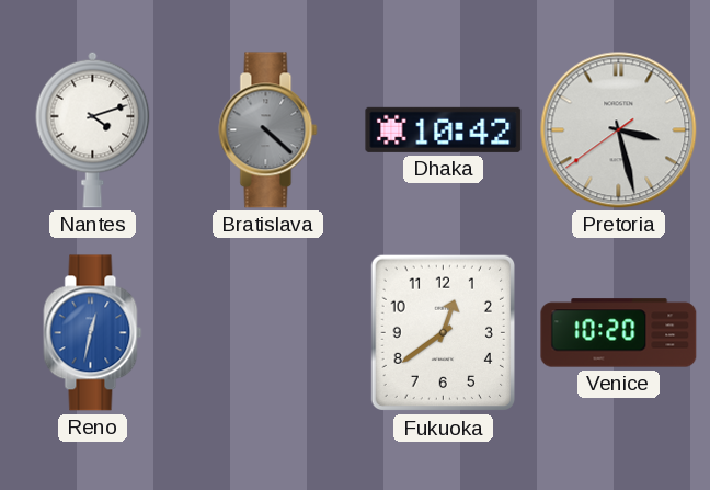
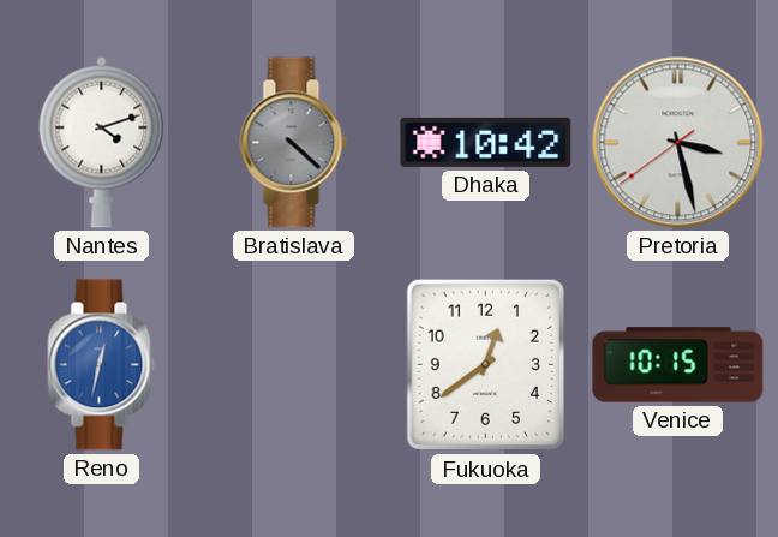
Venice: 10:20 -> 10:15
